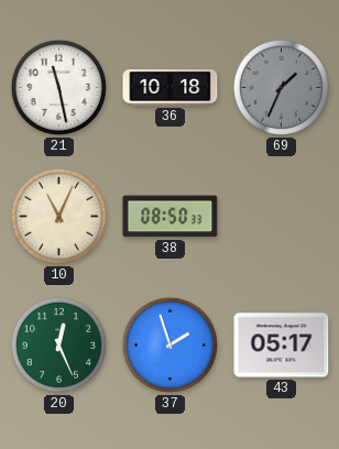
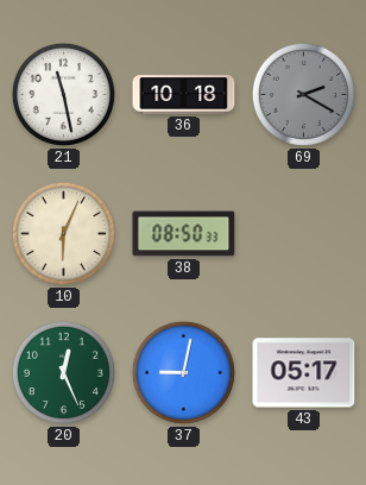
69: 1:34 -> 2:20
10: 11:04 -> 6:04
37: 1:57 -> 9:02
